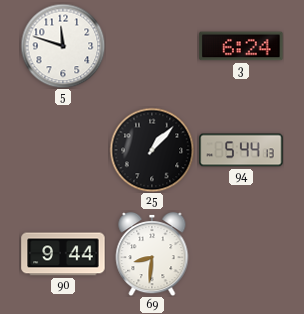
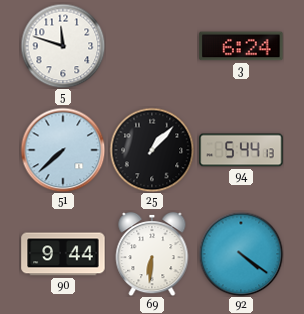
51: none -> 7:38
69: 8:31 -> 6:31
92: none -> 4:21
